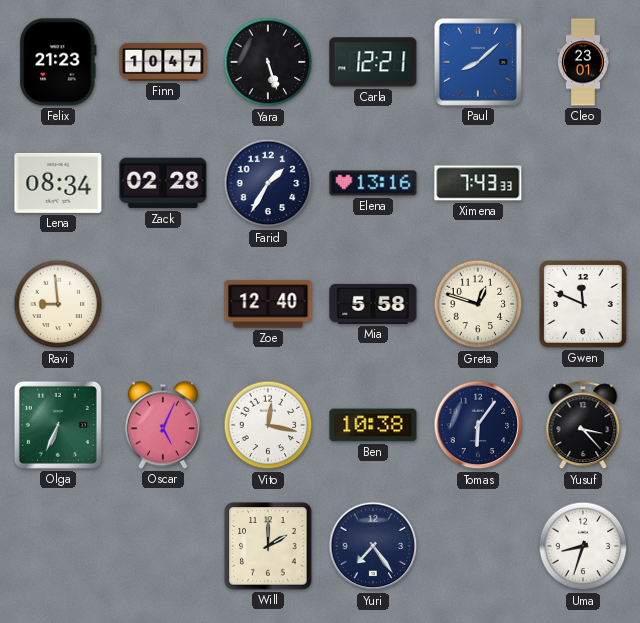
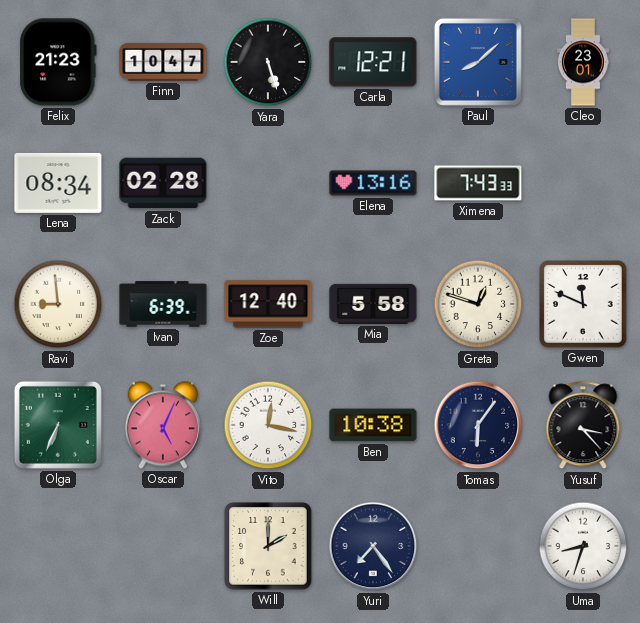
Farid: 1:35 -> none
Ivan: none -> 6:39
